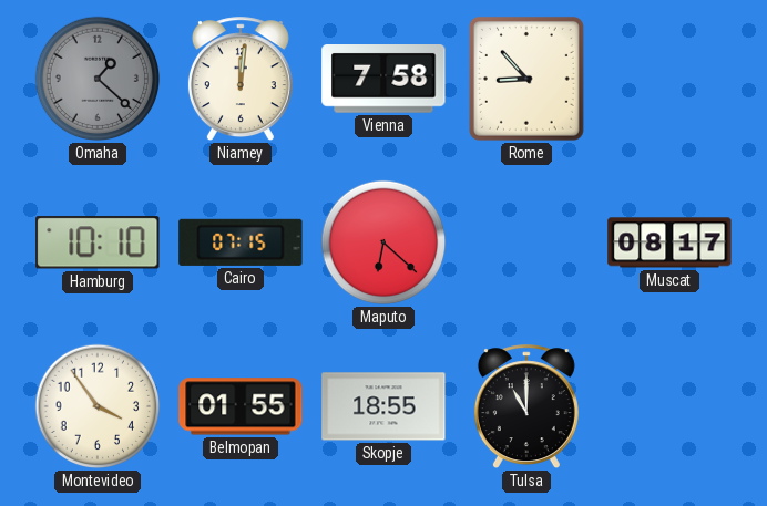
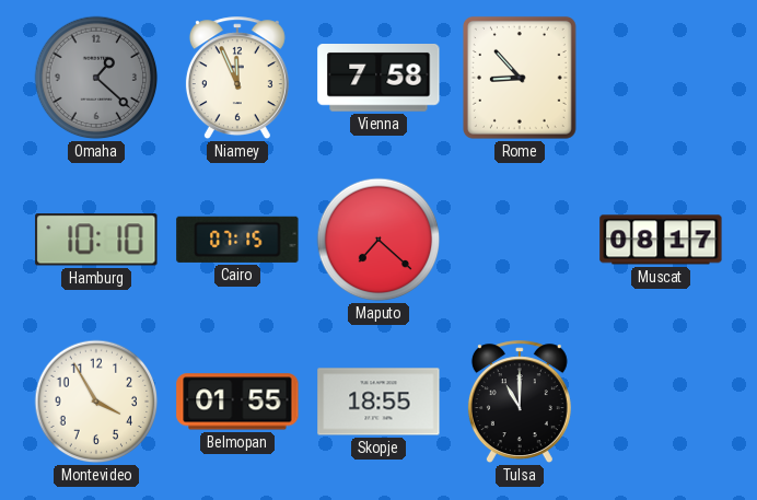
Niamey: 12:01 -> 11:56
Maputo: 6:22 -> 7:22
Montevideo: 3:54 -> 3:55
